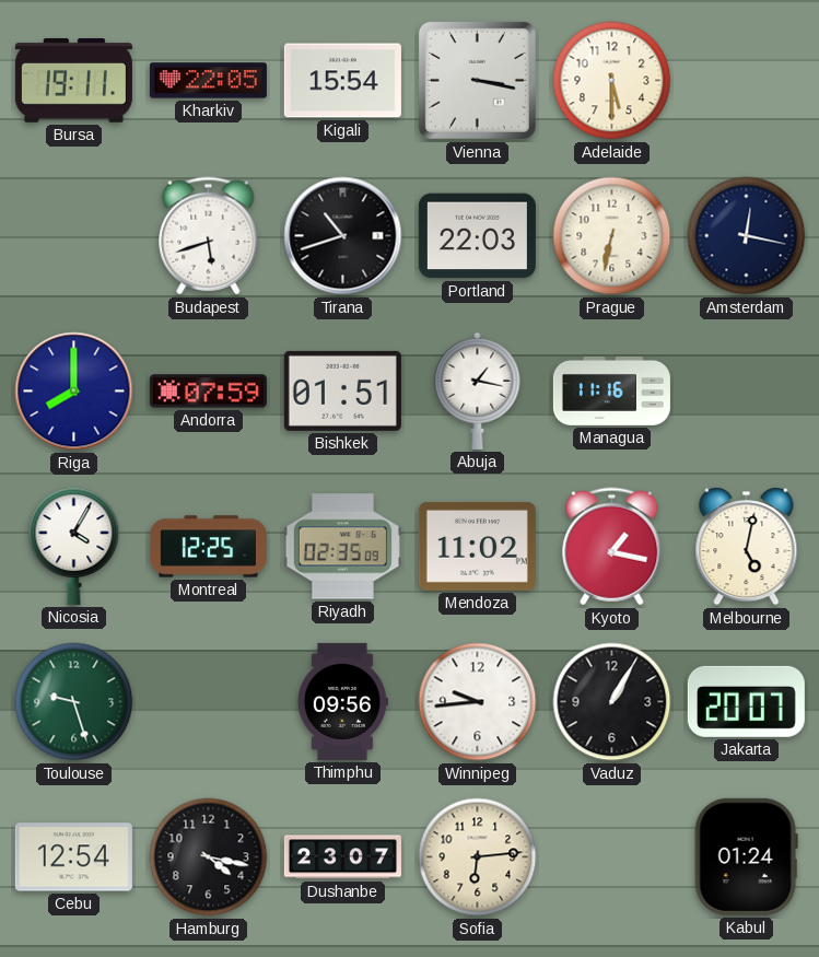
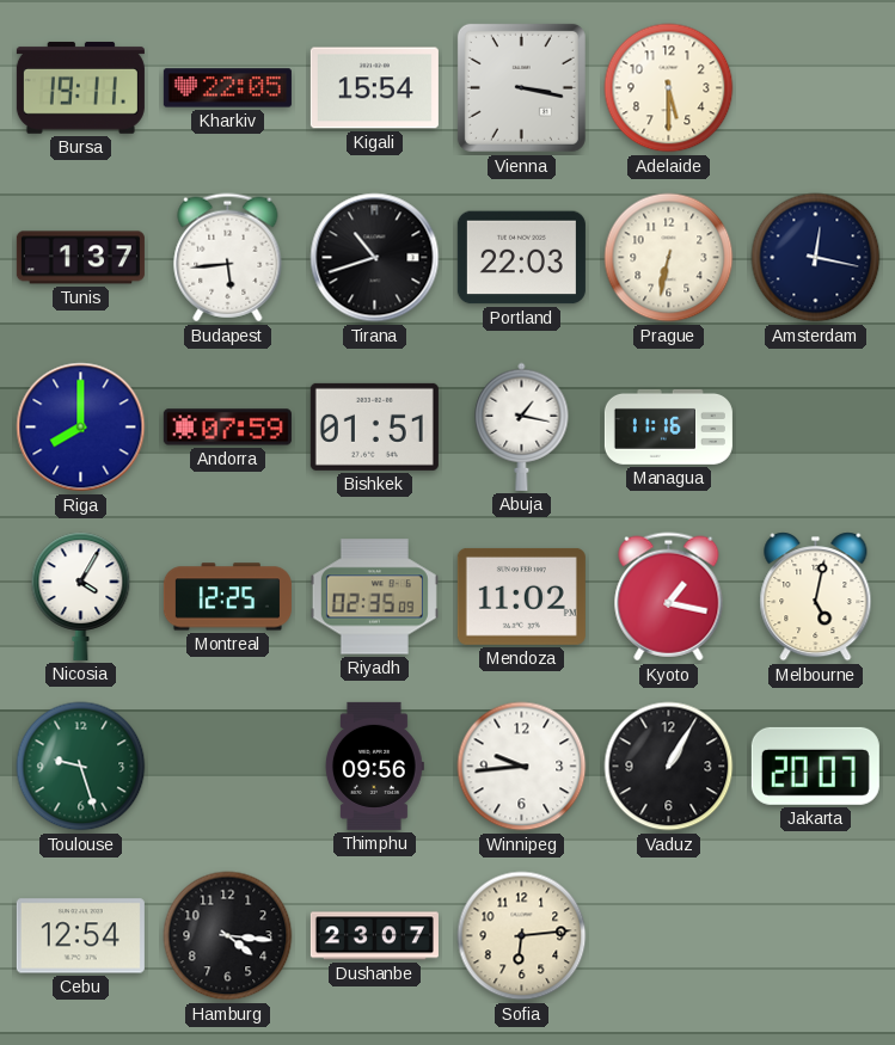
Tunis: none -> 1:37
Budapest: 5:42 -> 5:44
Hamburg: 4:17 -> 4:16
Kabul: 01:24 -> none
